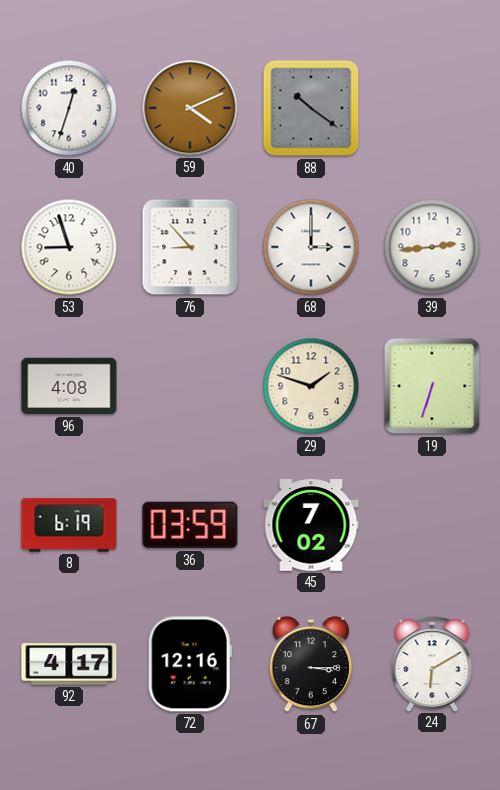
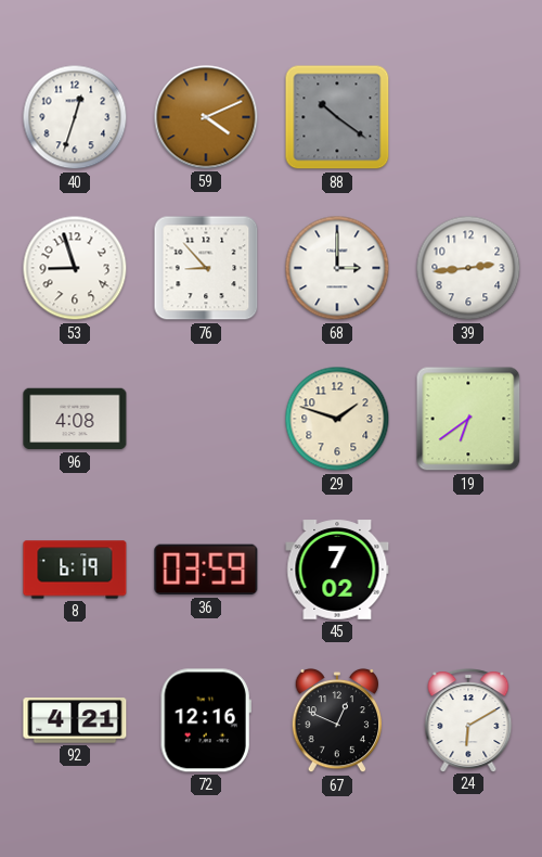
19: 6:33 -> 6:39
92: 4:17 -> 4:21
67: 3:15 -> 12:49
